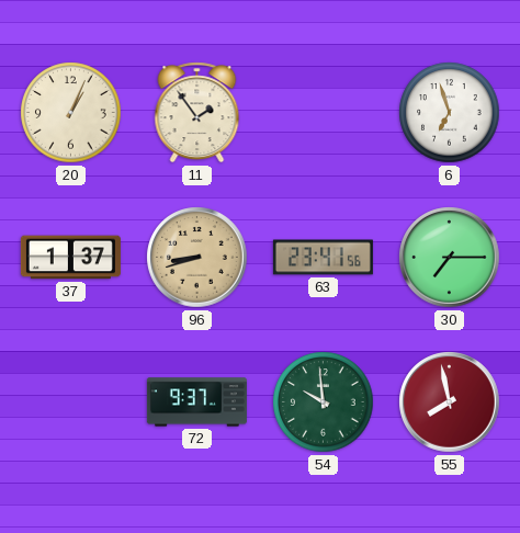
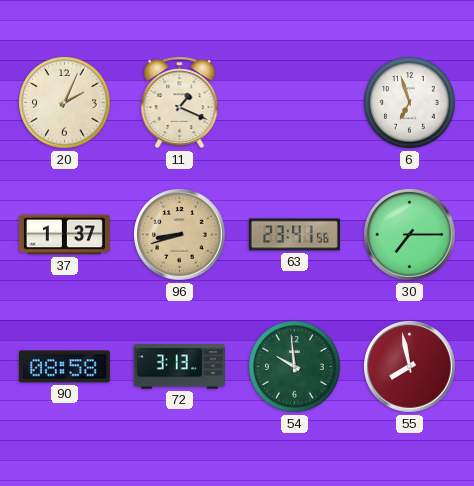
20: 1:04 -> 2:04
11: 1:54 -> 1:19
90: none -> 08:58
72: 9:37 -> 3:13
